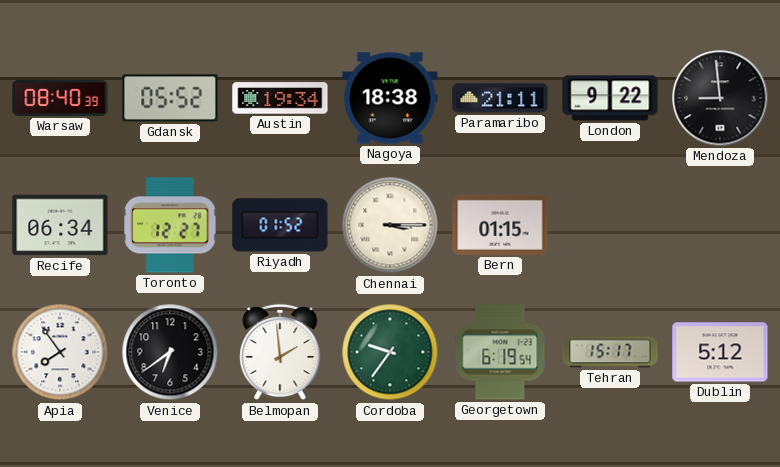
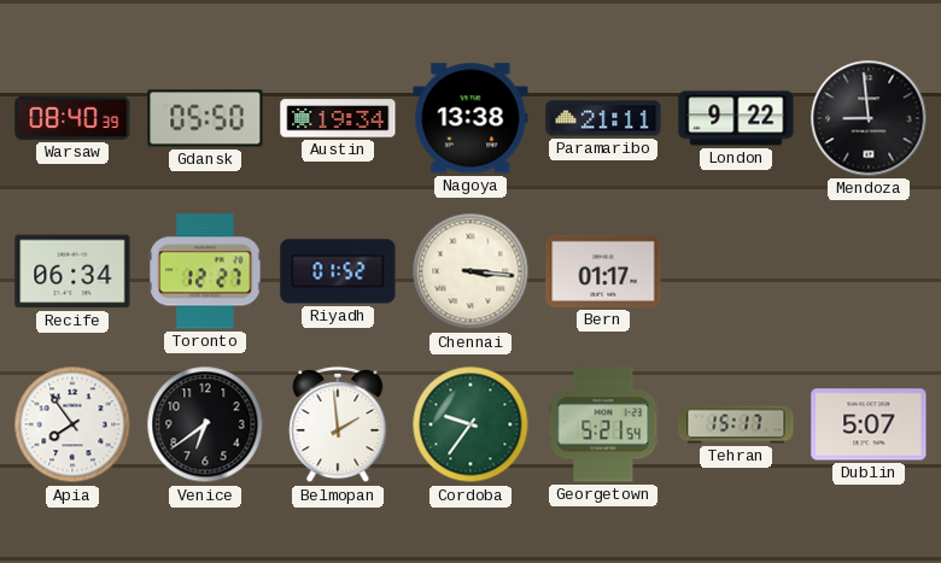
Gdansk: 05:52 -> 05:50
Nagoya: 18:38 -> 13:38
Chennai: 3:15 -> 3:16
Bern: 01:15 -> 01:17
Georgetown: 6:19 -> 5:21
Dublin: 5:12 -> 5:07
